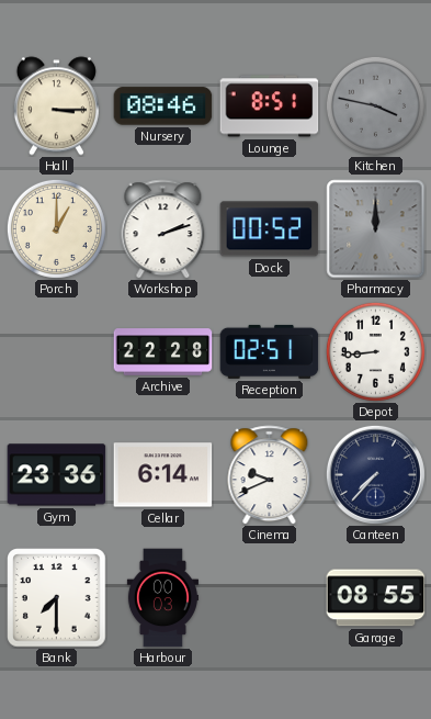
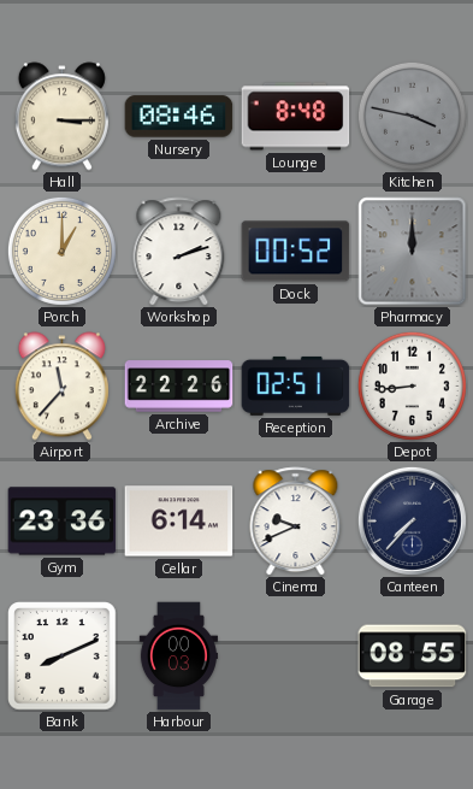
Lounge: 8:51 -> 8:48
Airport: none -> 11:37
Archive: 22:28 -> 22:26
Bank: 7:30 -> 8:11
